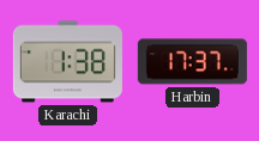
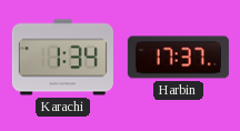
Karachi: 1:38 -> 1:34
